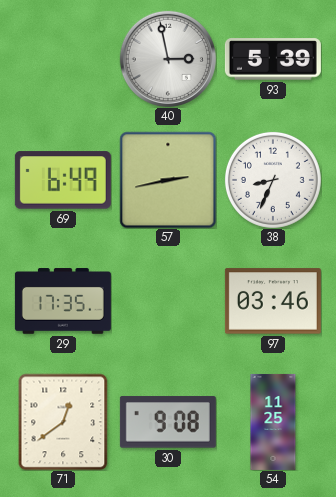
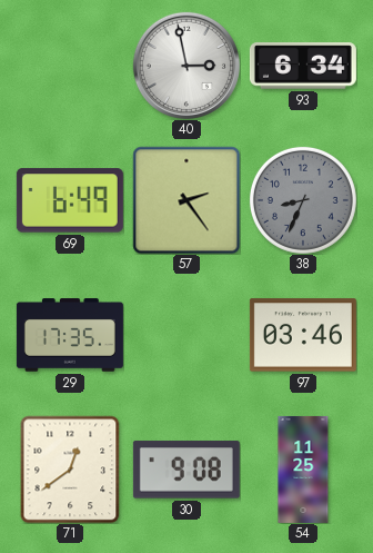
93: 5:39 -> 6:34
57: 2:43 -> 2:24
38 dial: white -> grey
